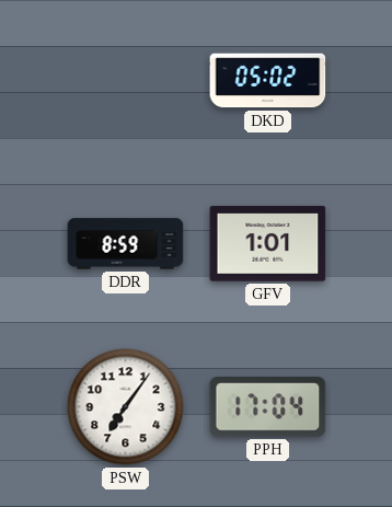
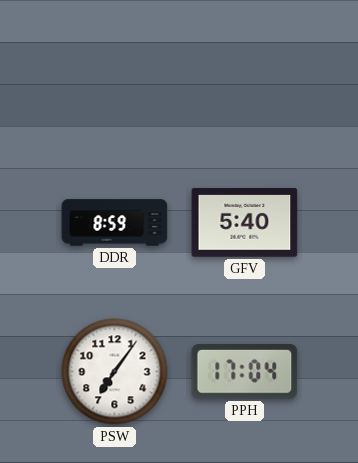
DKD: 05:02 -> none
GFV: 1:01 -> 5:40
